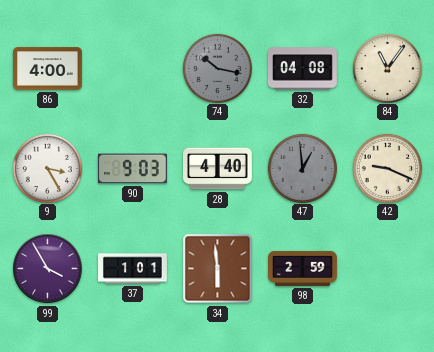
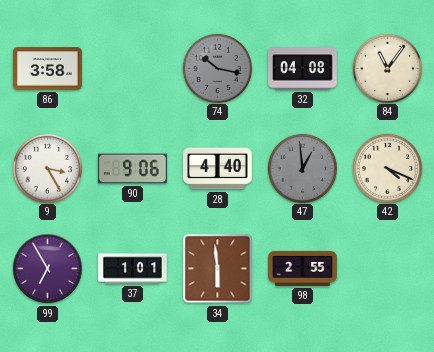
86: 4:00 -> 3:58
90: 9:03 -> 9:06
42: 9:19 -> 4:19
99: 3:55 -> 6:55
98: 2:59 -> 2:55
